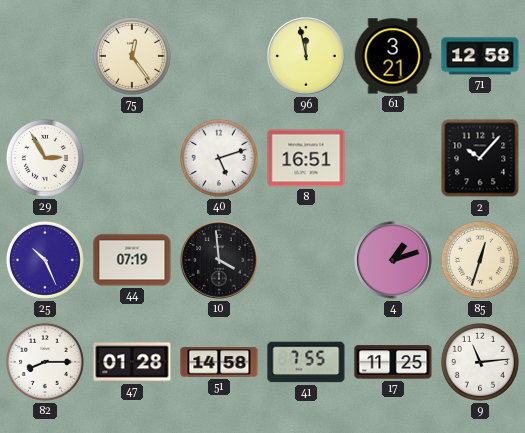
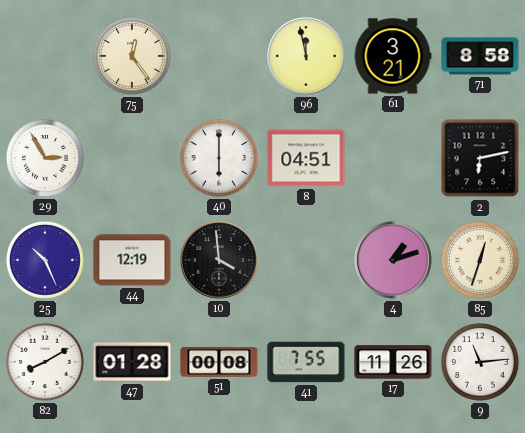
71: 12:58 -> 8:58
40: 5:12 -> 6:00
8: 16:51 -> 04:51
2: 10:07 -> 6:13
44: 07:19 -> 12:19
82: 8:15 -> 8:10
51: 14:58 -> 00:08
17: 11:25 -> 11:26
